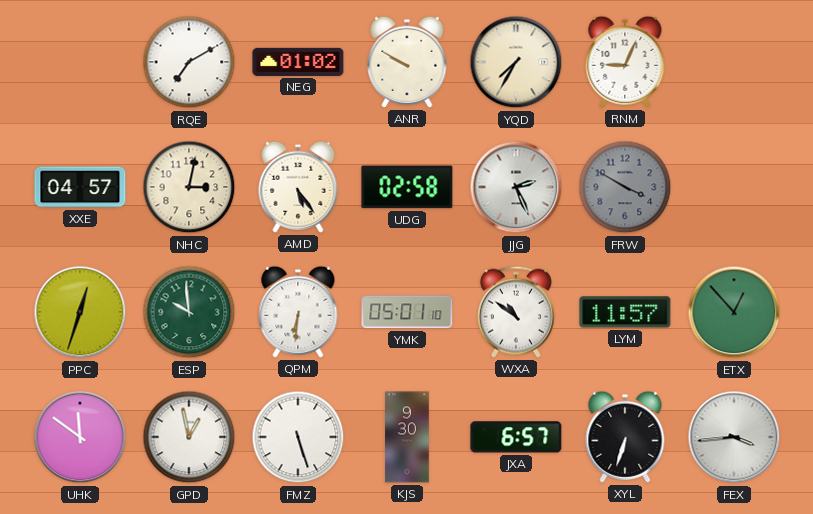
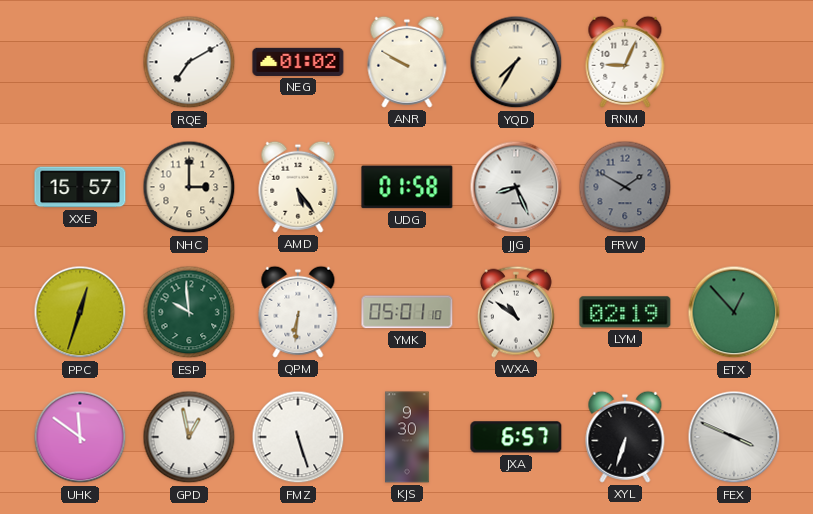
XXE: 04:57 -> 15:57
NHC: 3:02 -> 3:00
UDG: 02:58 -> 01:58
JJG: 2:26 -> 8:26
FRW: 3:50 -> 1:50
LYM: 11:57 -> 02:19
FEX: 3:44 -> 3:49
